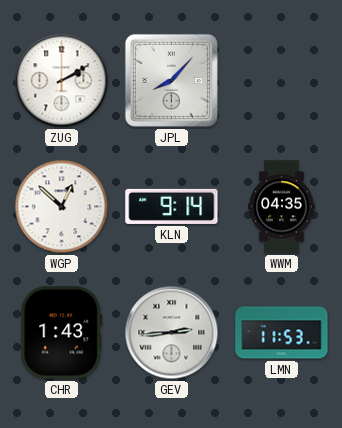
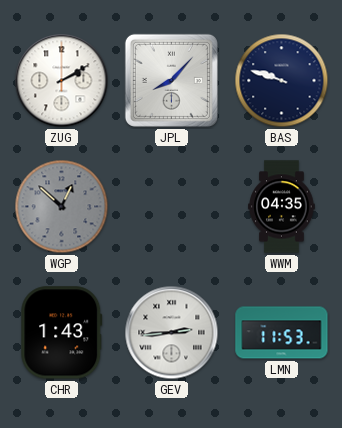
BAS: none -> 9:48
WGP dial: white -> grey
KLN: 9:14 -> none
